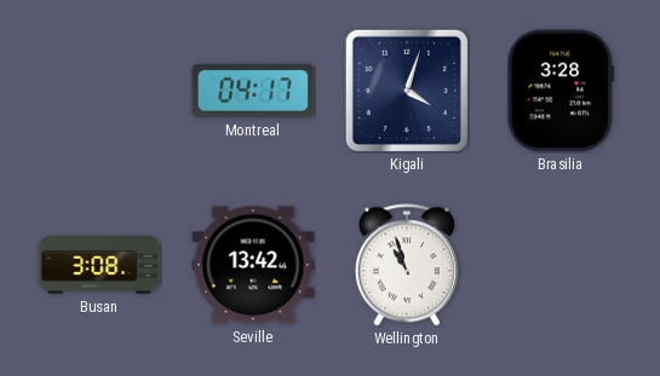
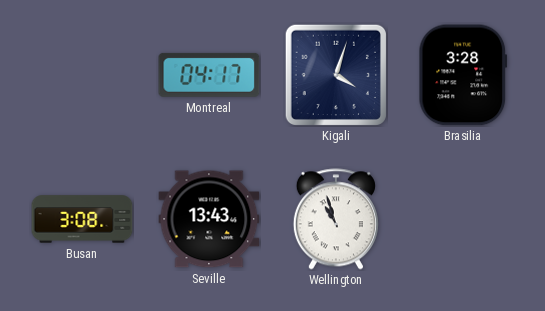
Seville: 13:42 -> 13:43
